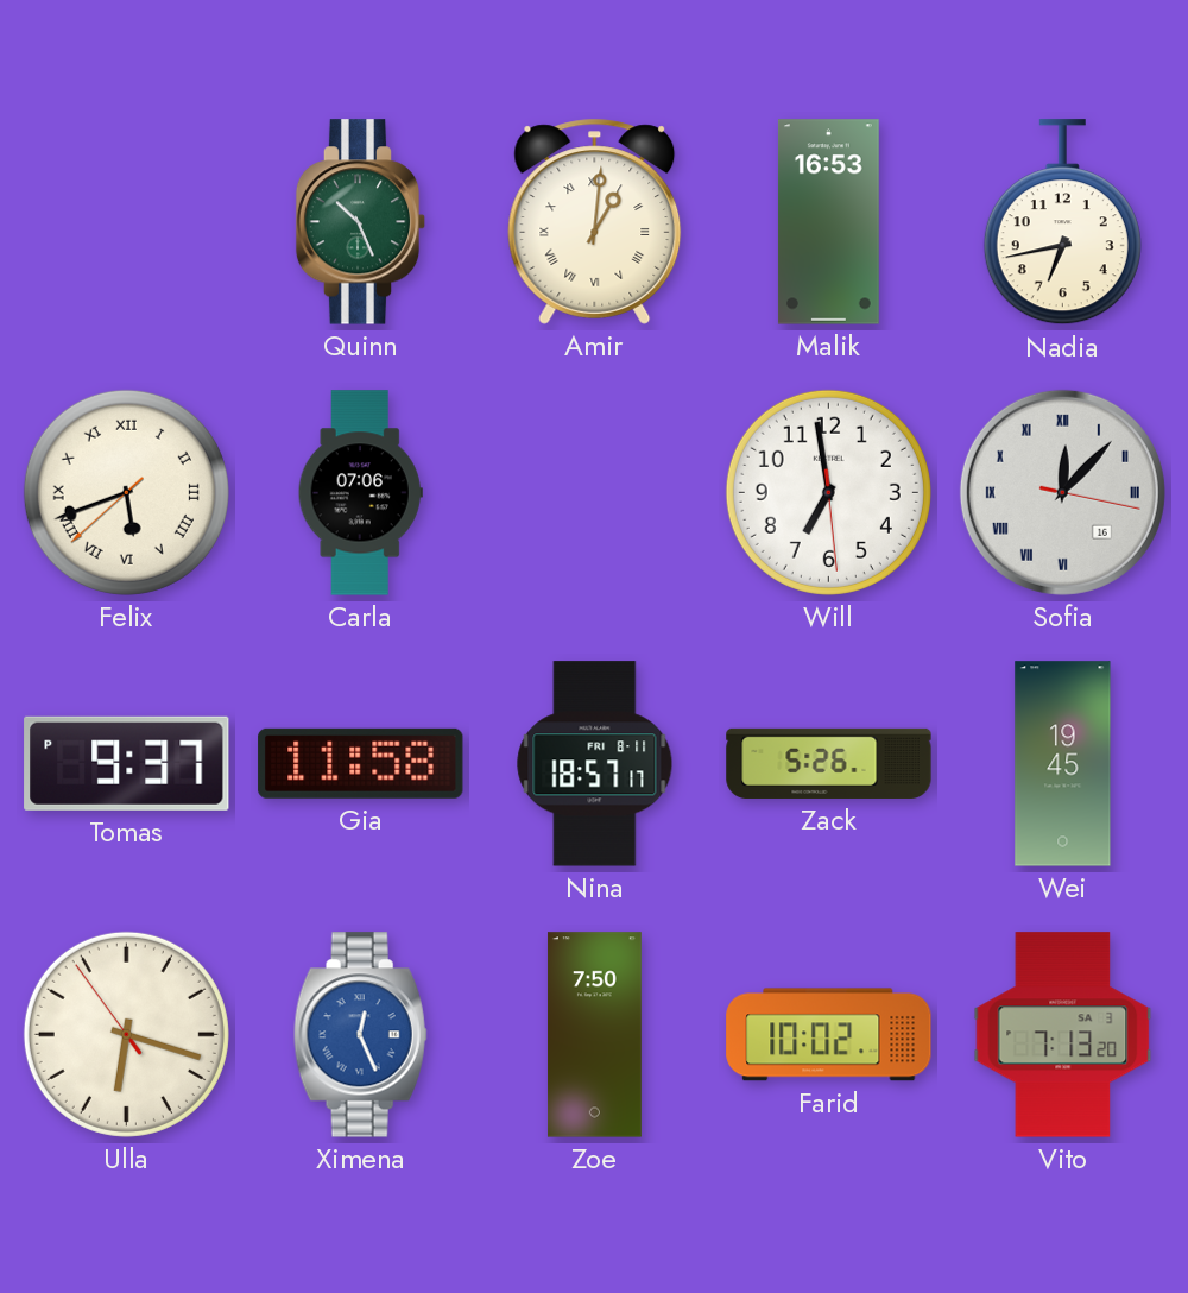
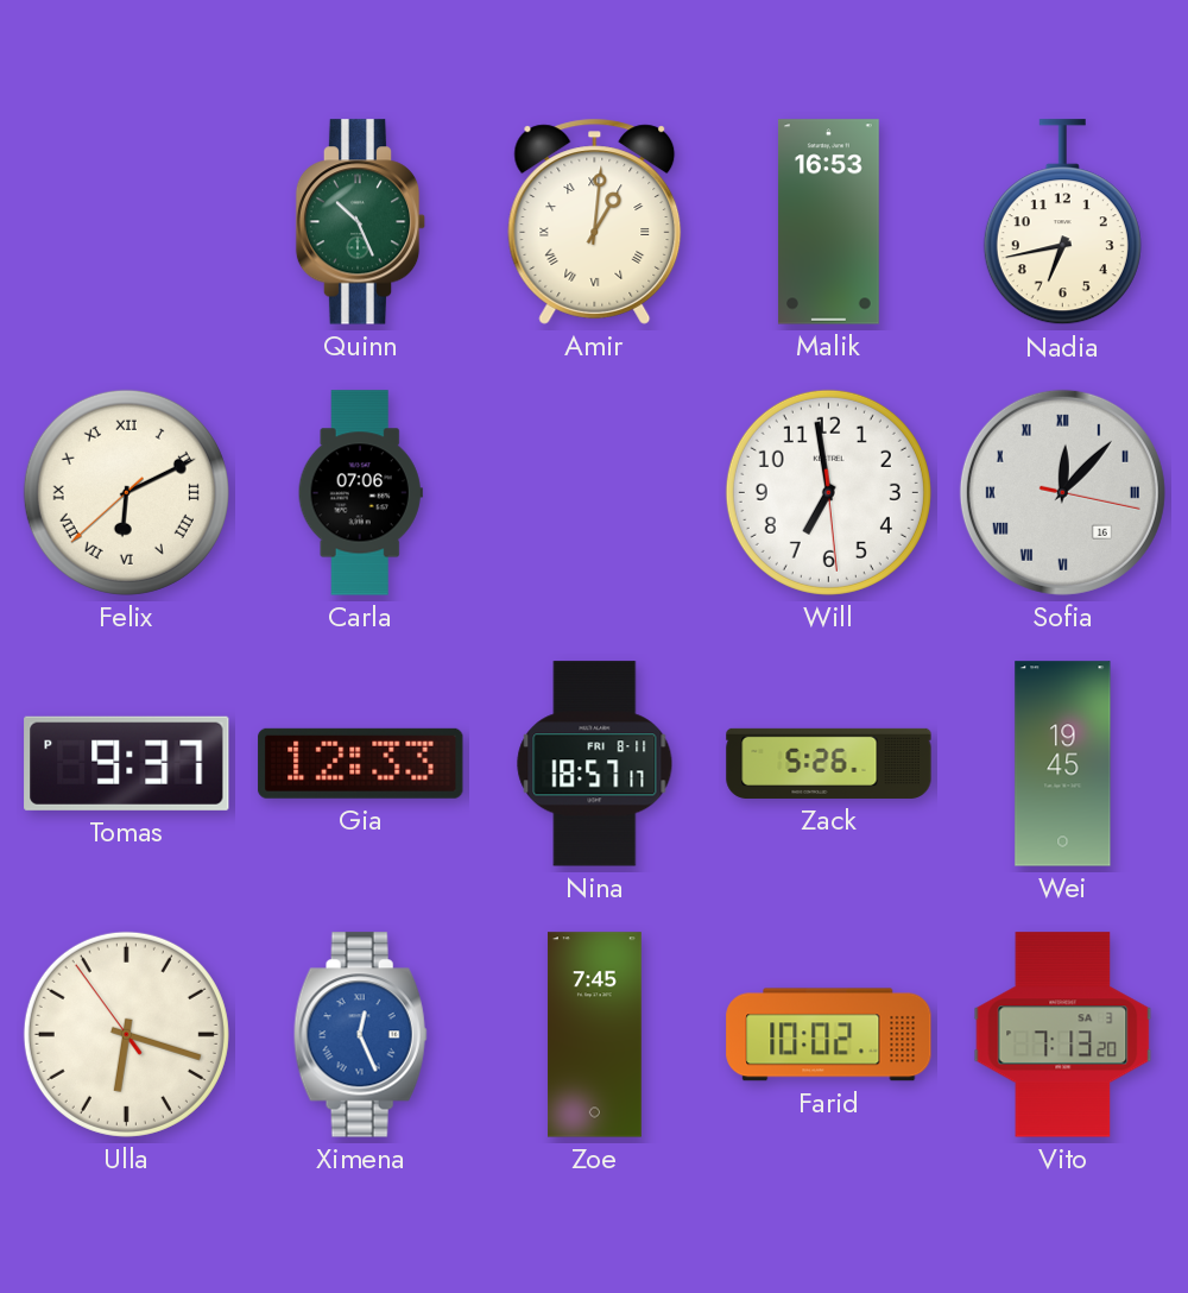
Felix: 5:41 -> 6:10
Gia: 11:58 -> 12:33
Zoe: 7:50 -> 7:45
